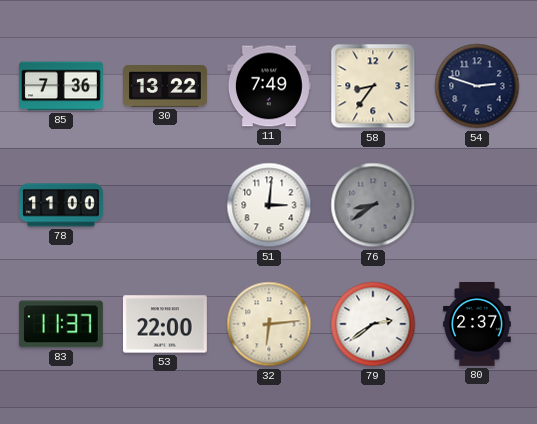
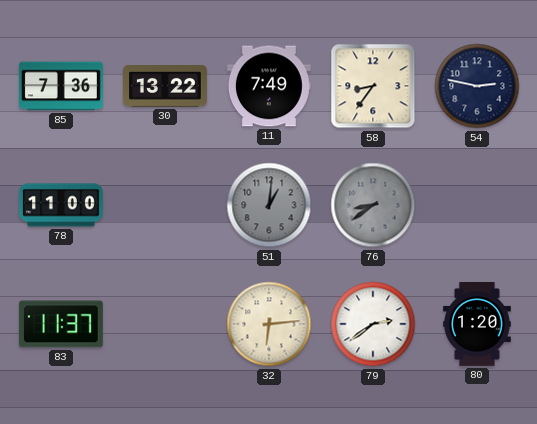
54: 2:48 -> 2:47
51: 3:01 -> 1:01
51 dial: white -> grey
53: 22:00 -> none
80: 2:37 -> 1:20
